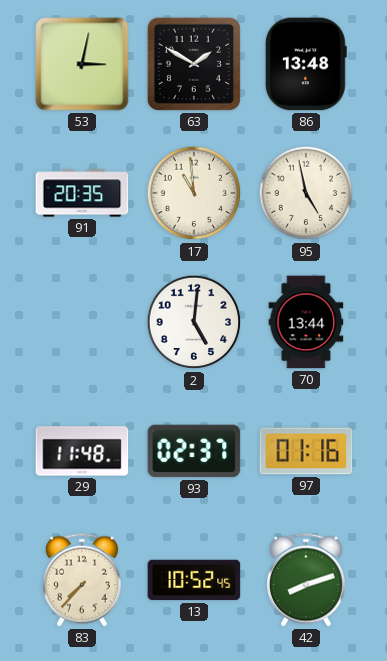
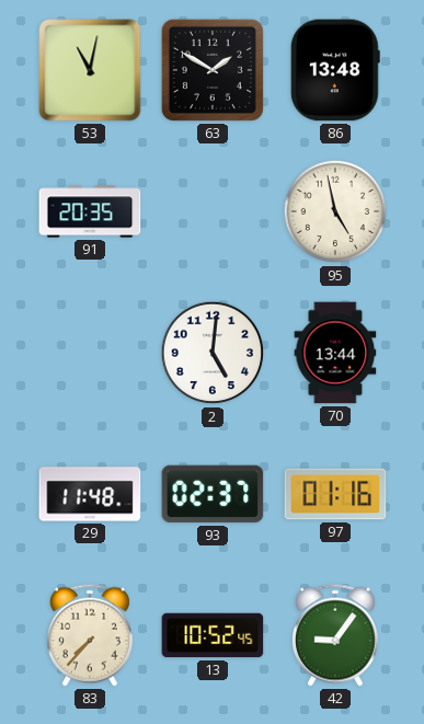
53: 3:02 -> 11:02
17: 10:59 -> none
42: 8:12 -> 9:06
